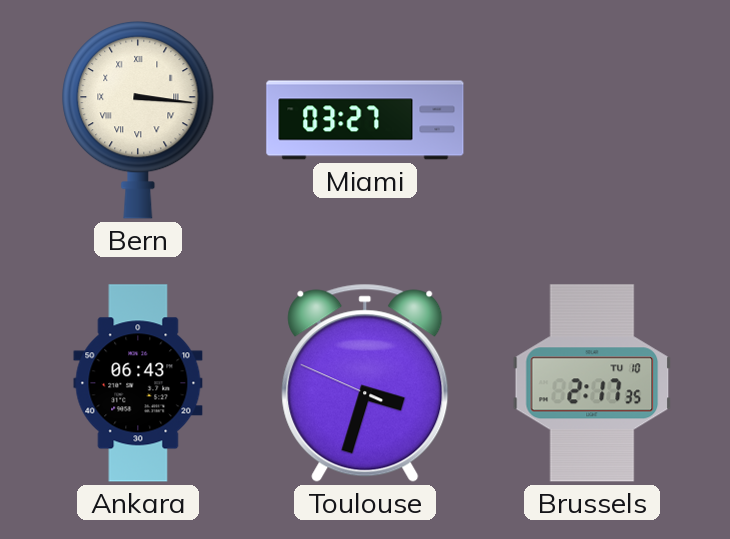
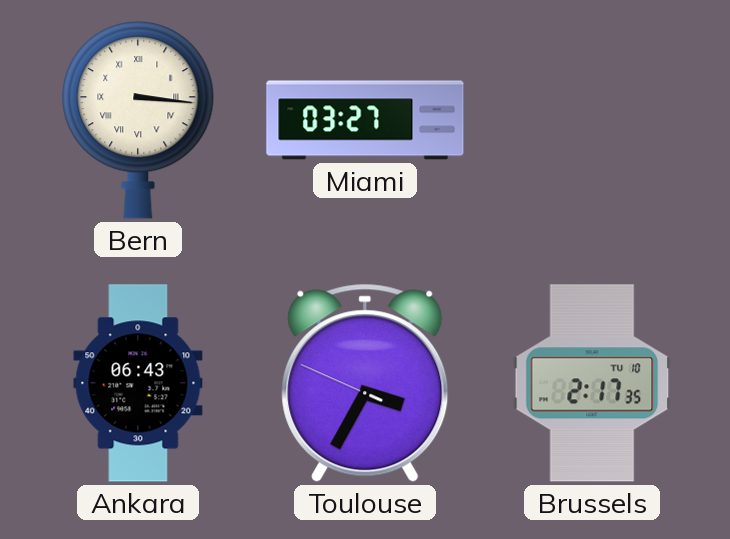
Toulouse: 3:32 -> 3:34
